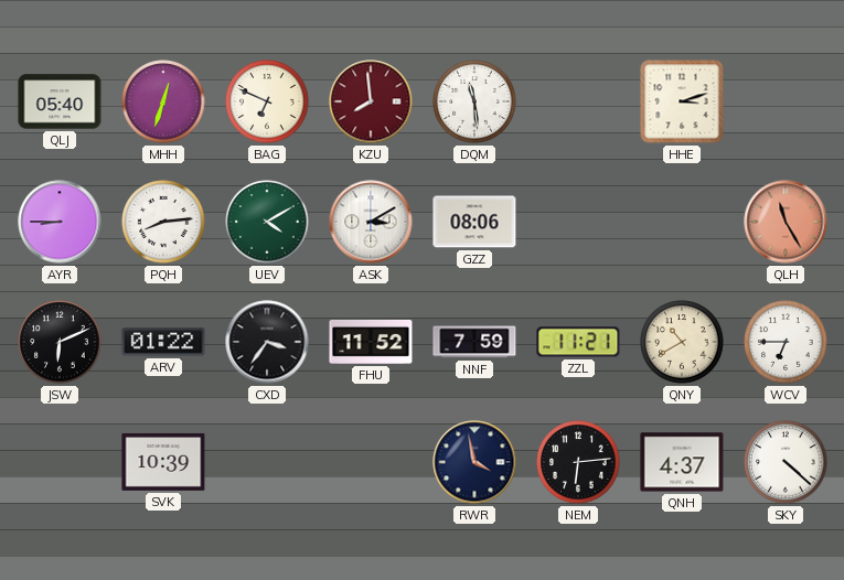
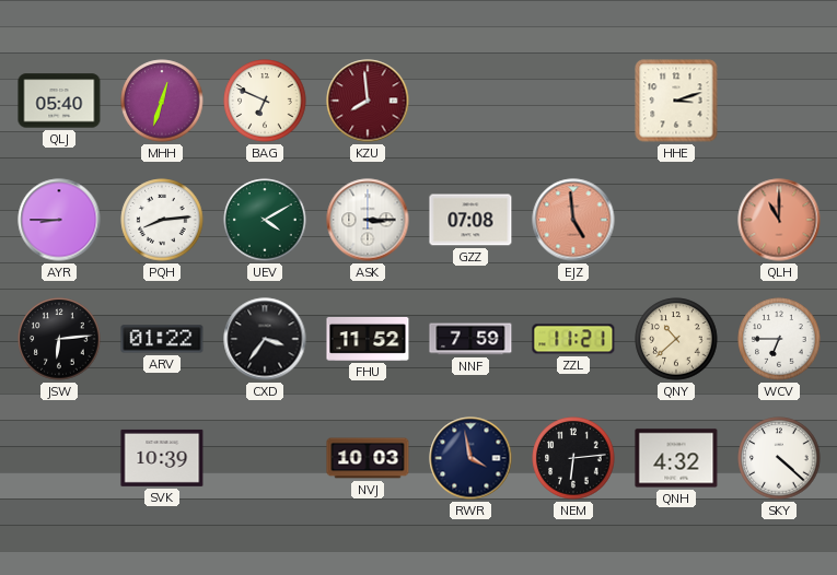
DQM: 11:29 -> none
ASK: 3:10 -> 3:15
GZZ: 08:06 -> 07:08
EJZ: none -> 4:59
QLH: 11:25 -> 11:00
JSW: 6:11 -> 6:14
QNY: 10:40 -> 10:38
NVJ: none -> 10:03
QNH: 4:37 -> 4:32
